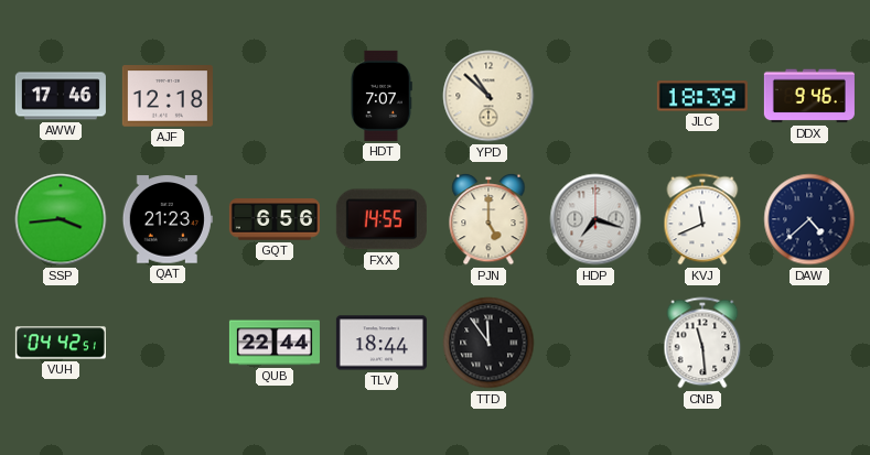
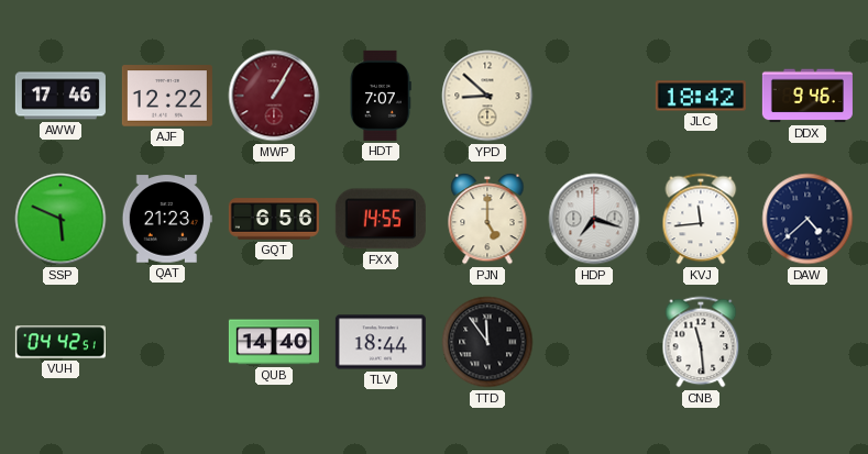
AJF: 12:18 -> 12:22
MWP: none -> 1:05
YPD: 10:52 -> 8:52
JLC: 18:39 -> 18:42
SSP: 3:44 -> 5:49
KVJ: 11:41 -> 11:44
QUB: 22:44 -> 14:40
